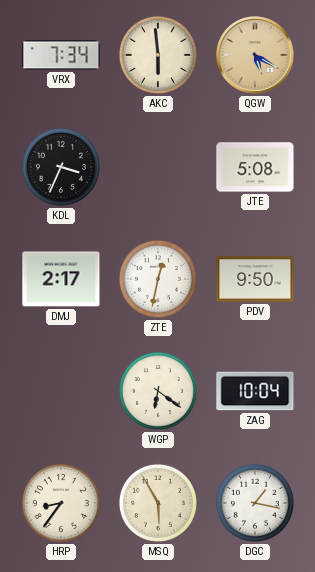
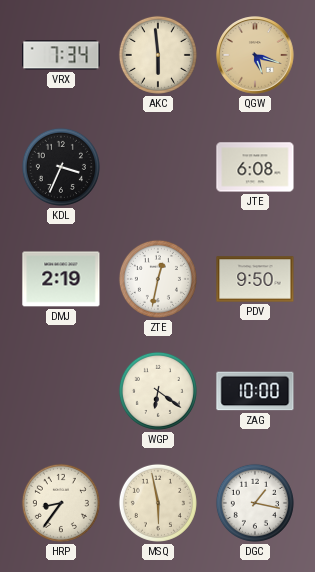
QGW: 5:20 -> 5:18
JTE: 5:08 -> 6:08
DMJ: 2:17 -> 2:19
ZAG: 10:04 -> 10:00
MSQ: 5:55 -> 5:58
